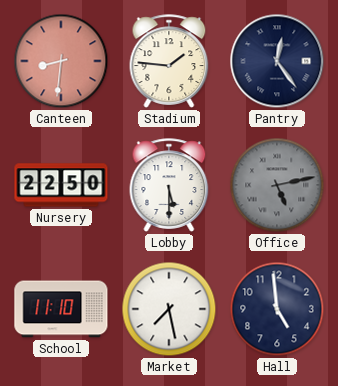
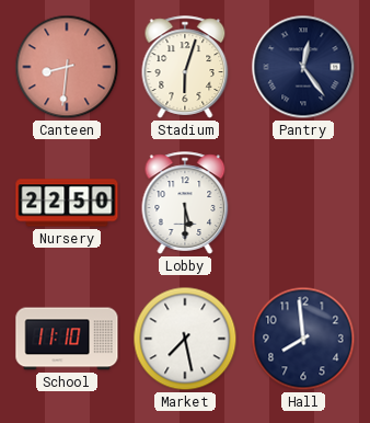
Stadium: 1:46 -> 6:03
Office: 5:13 -> none
Hall: 4:59 -> 7:59
